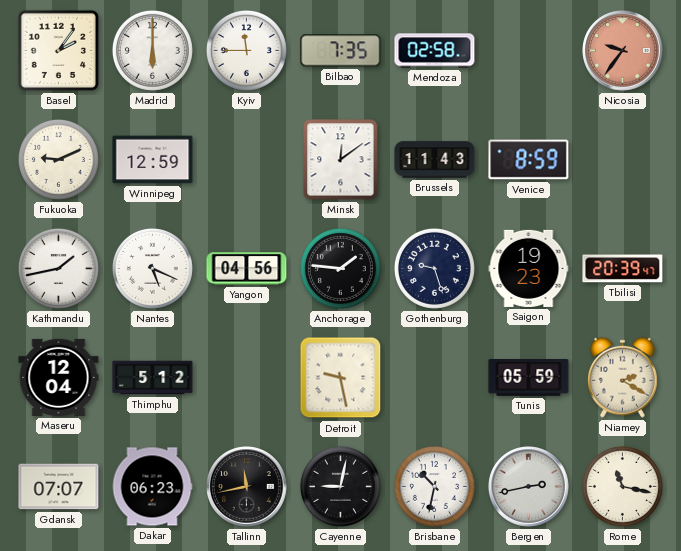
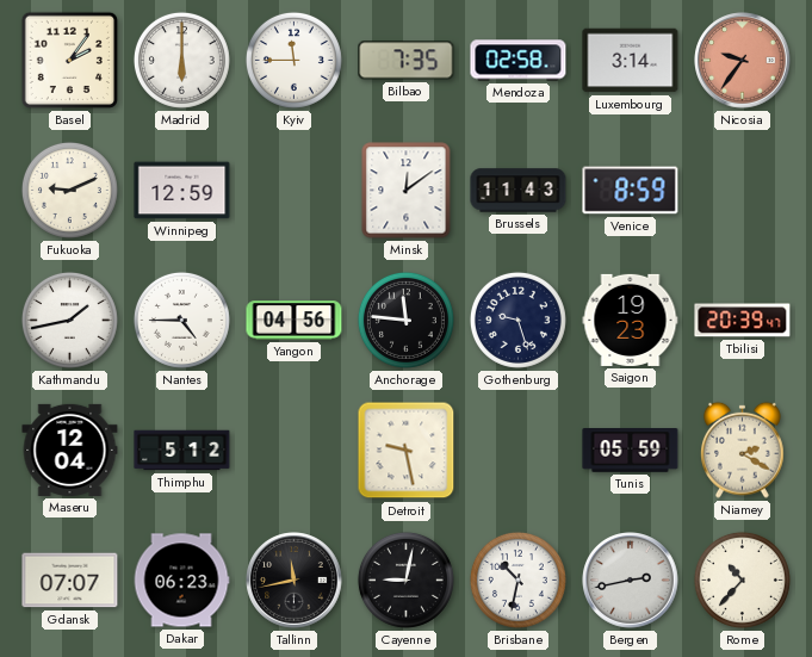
Luxembourg: none -> 3:14
Nantes: 5:19 -> 4:45
Anchorage: 1:46 -> 11:46
Rome: 11:17 -> 10:37
